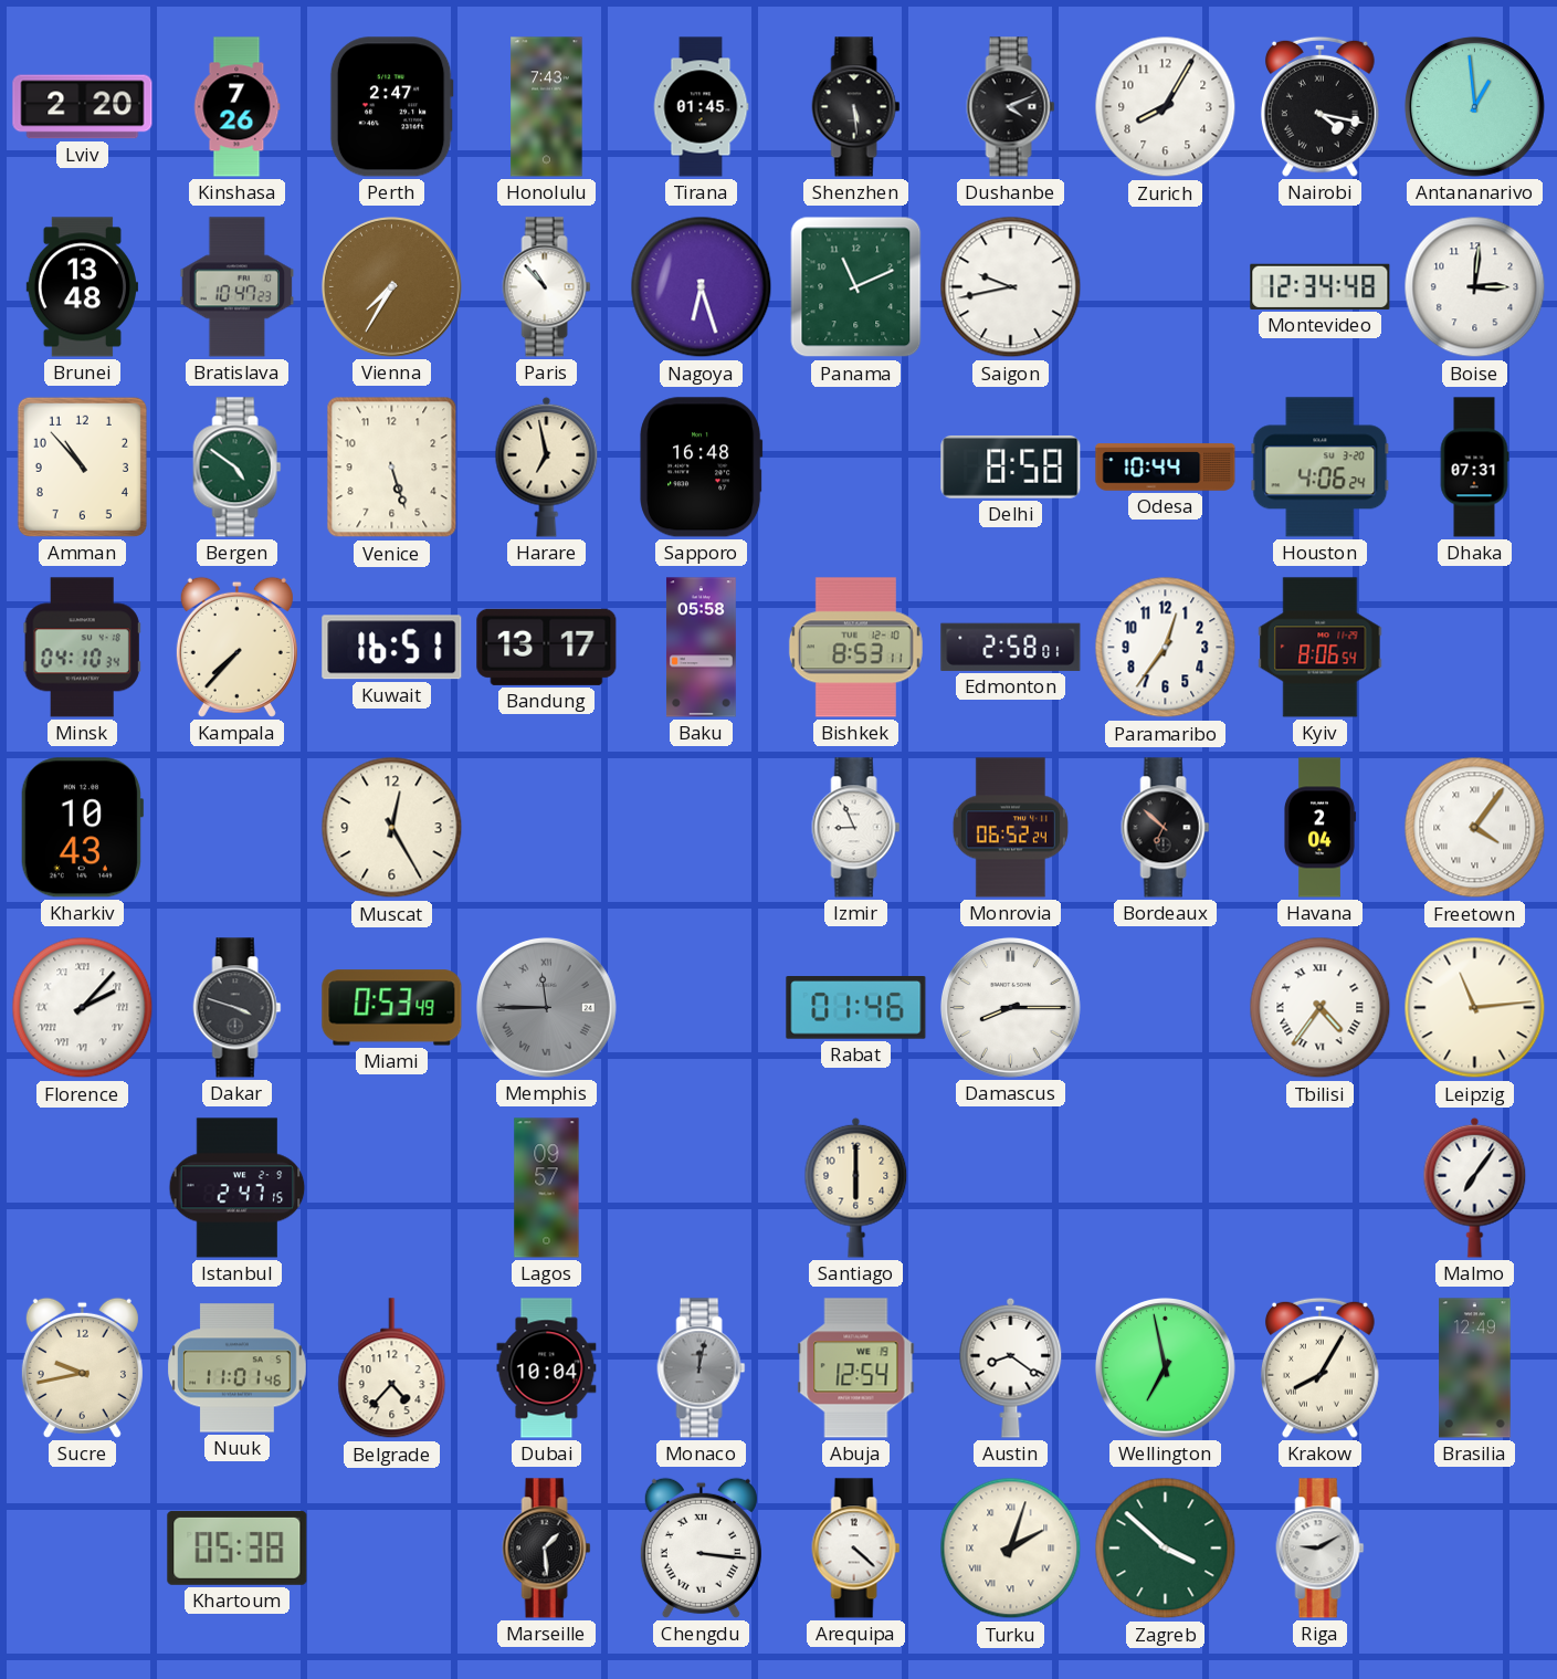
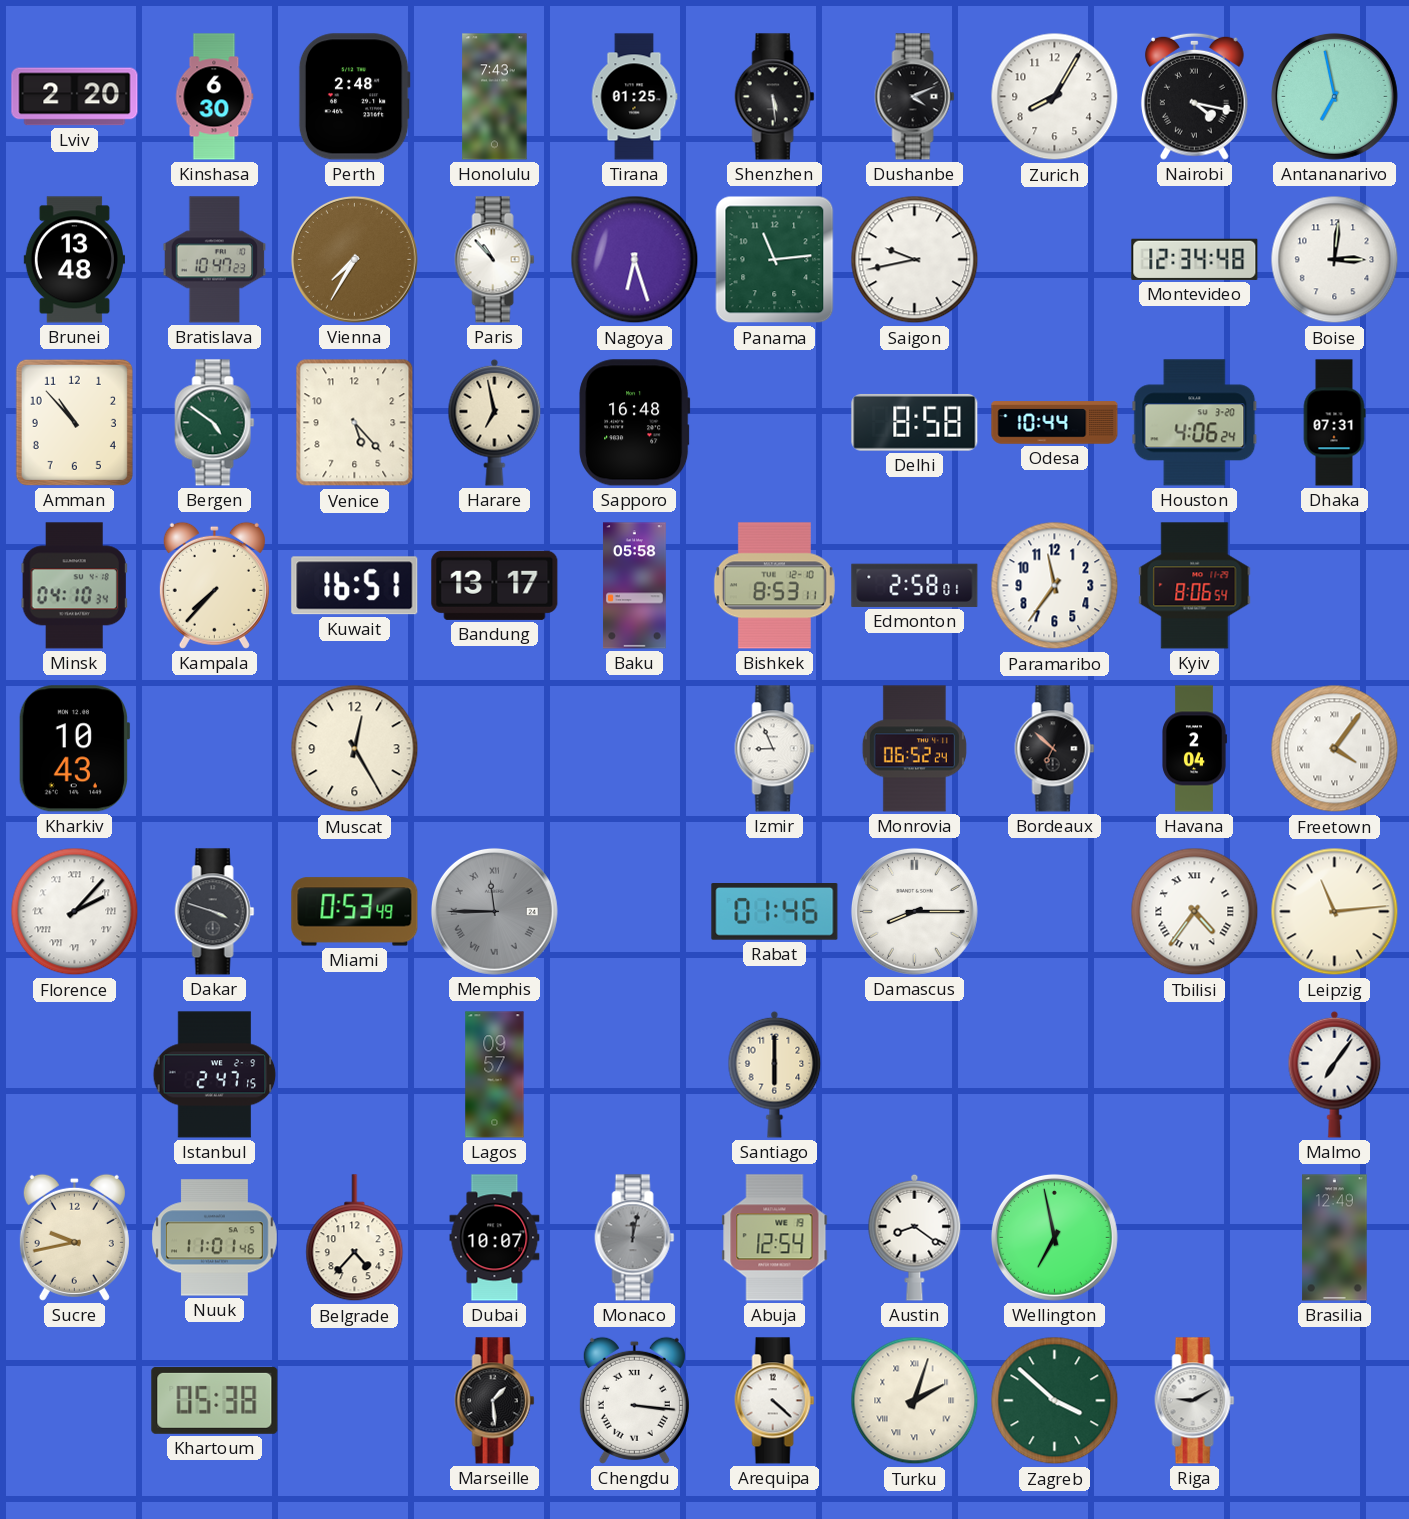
Kinshasa: 7:26 -> 6:30
Perth: 2:47 -> 2:48
Tirana: 01:45 -> 01:25
Antananarivo: 12:59 -> 6:58
Panama: 11:11 -> 11:14
Venice: 5:27 -> 5:23
Paramaribo: 12:36 -> 11:36
Dubai: 10:04 -> 10:07
Krakow: 8:05 -> none
